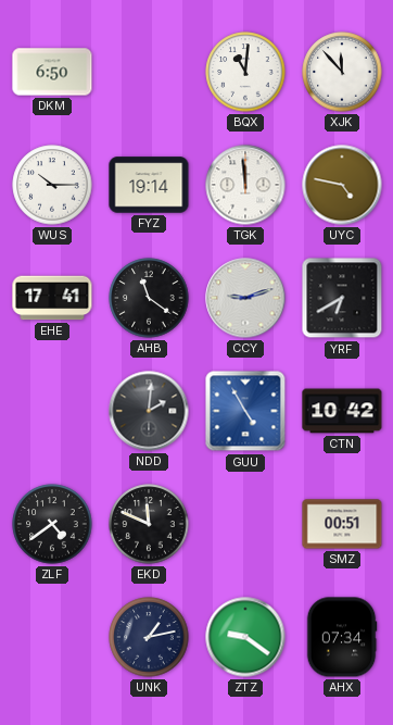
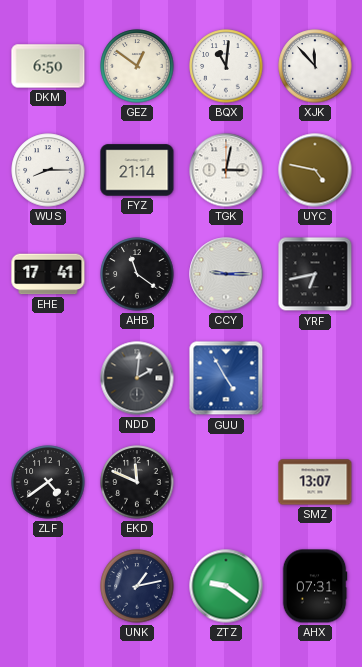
GEZ: none -> 12:51
WUS: 10:15 -> 8:15
FYZ: 19:14 -> 21:14
TGK: 11:59 -> 3:02
CCY: 9:12 -> 9:15
YRF: 6:40 -> 6:43
CTN: 10:42 -> none
SMZ: 00:51 -> 13:07
AHX: 07:34 -> 07:31
